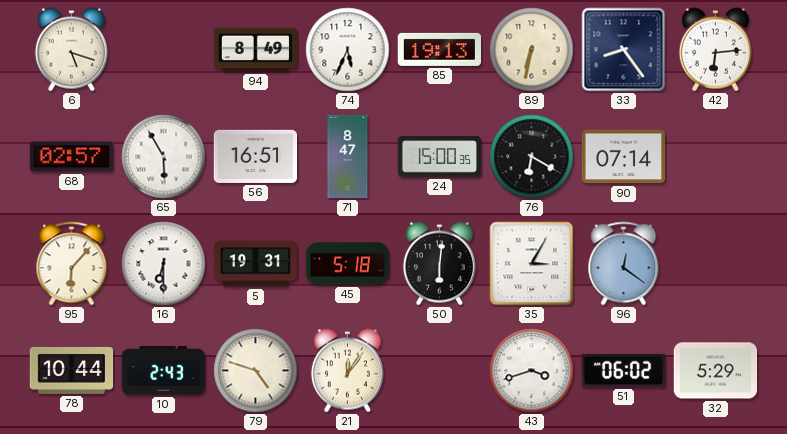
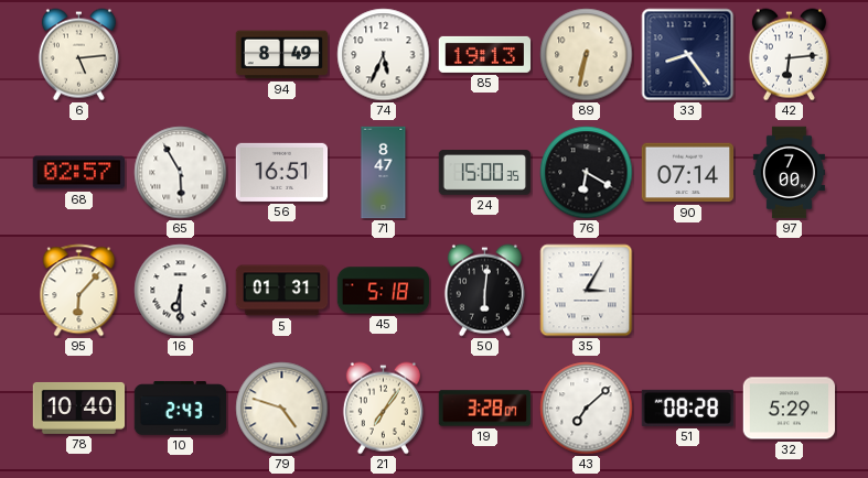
6: 5:18 -> 5:14
97: none -> 7:00
5: 19:31 -> 01:31
96: 12:21 -> none
78: 10:44 -> 10:40
21: 12:06 -> 7:06
19: none -> 3:28
43: 3:42 -> 7:08
51: 06:02 -> 08:28
